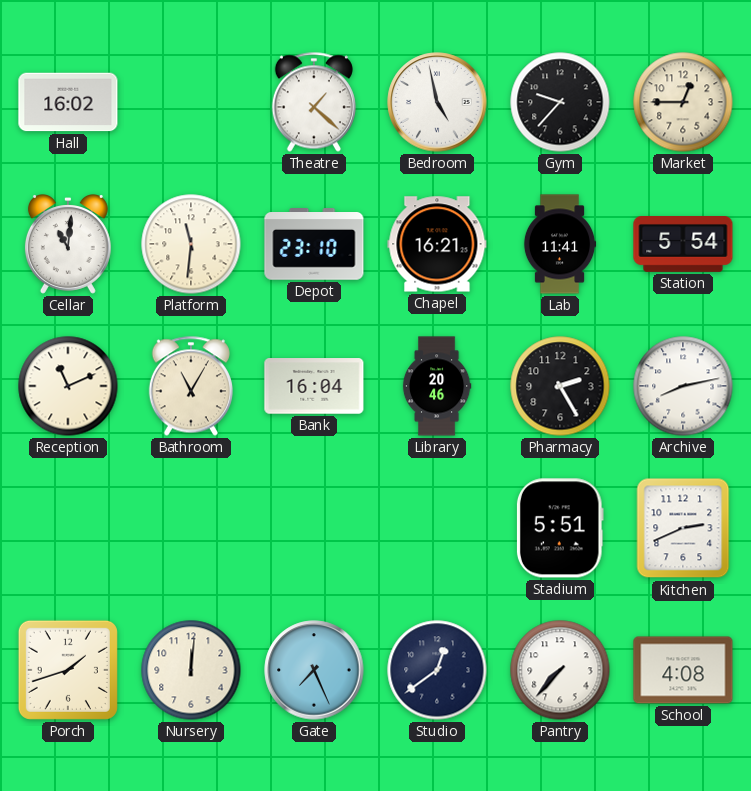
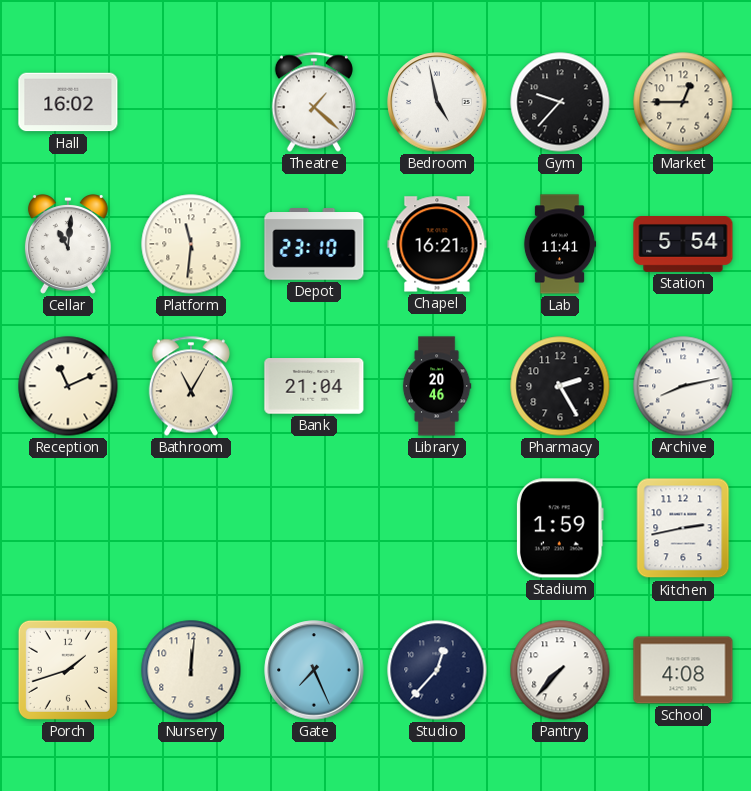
Bank: 16:04 -> 21:04
Stadium: 5:51 -> 1:59
Kitchen: 2:41 -> 2:43
Studio: 12:39 -> 12:37
